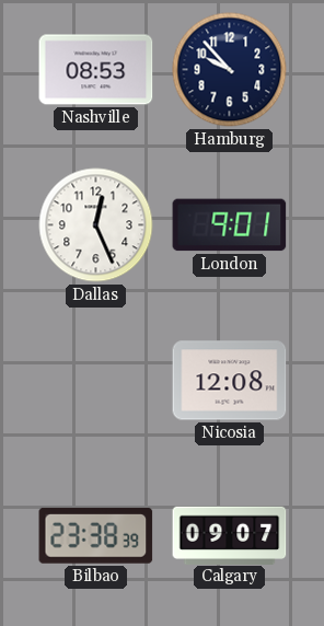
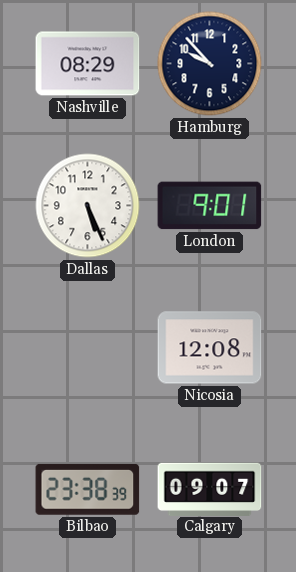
Nashville: 08:53 -> 08:29
Dallas: 12:26 -> 5:26
